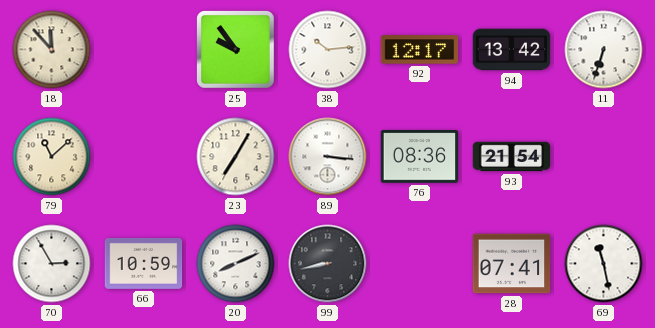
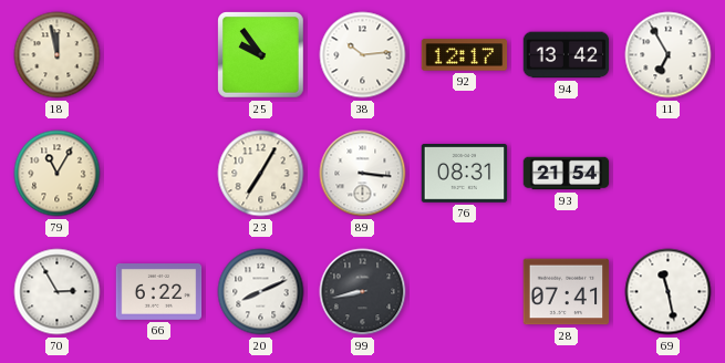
18: 11:53 -> 11:58
11: 6:33 -> 6:55
79: 11:08 -> 11:05
76: 08:36 -> 08:31
66: 10:59 -> 6:22
